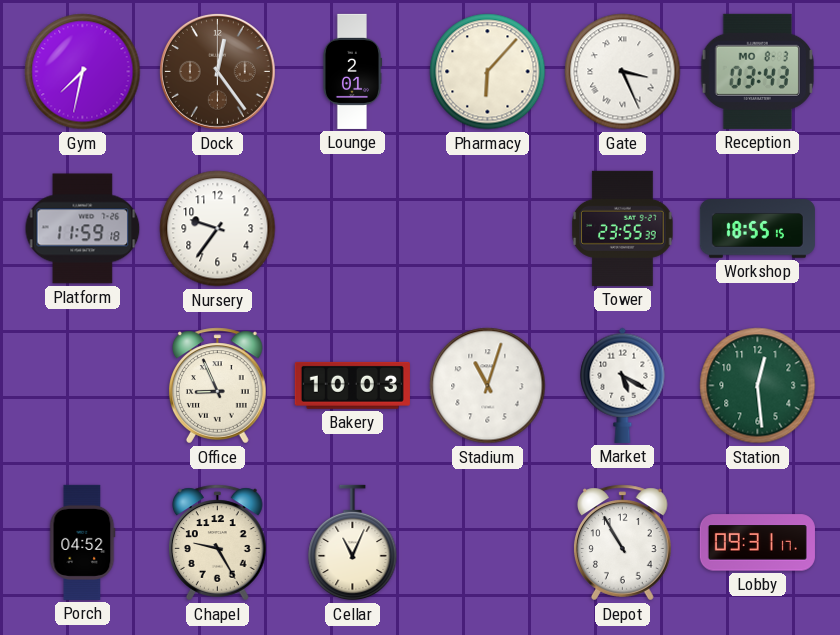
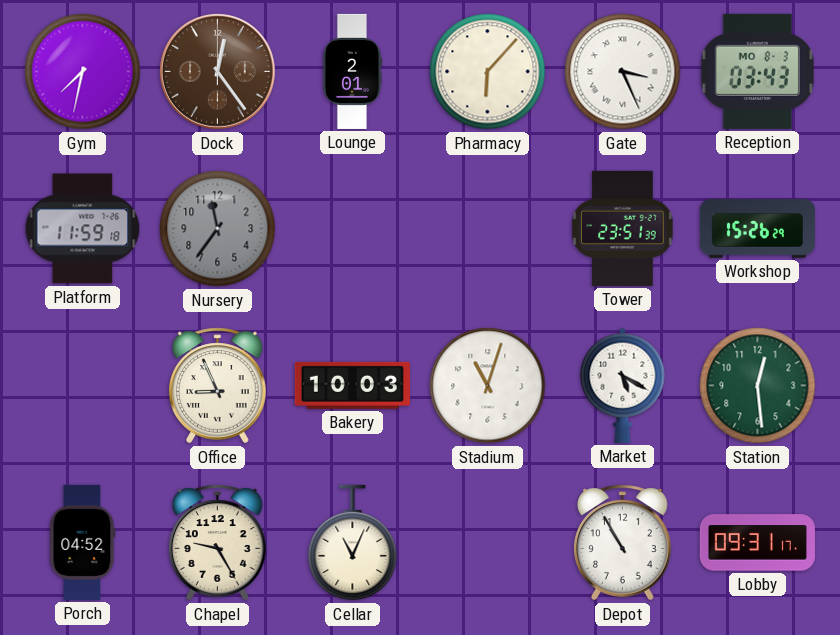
Nursery: 9:36 -> 11:36
Nursery dial: white -> grey
Tower: 23:55 -> 23:51
Workshop: 18:55 -> 15:26
